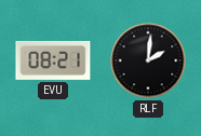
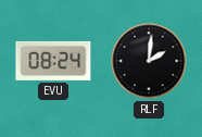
EVU: 08:21 -> 08:24
